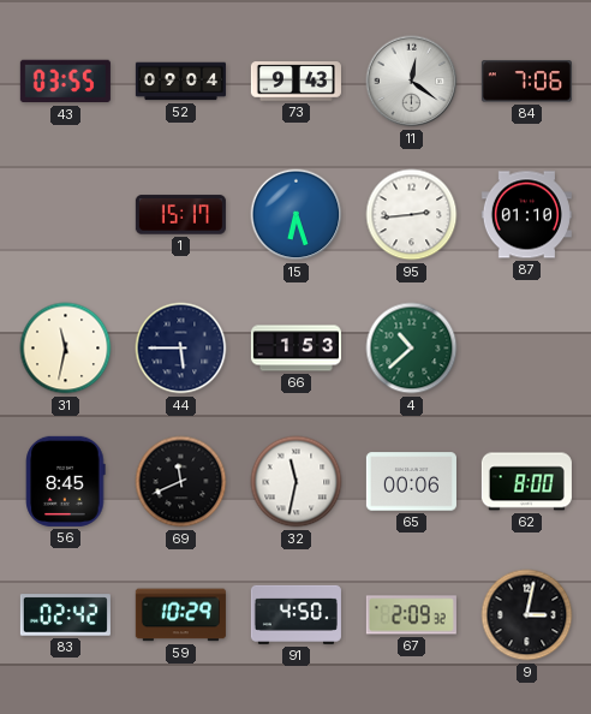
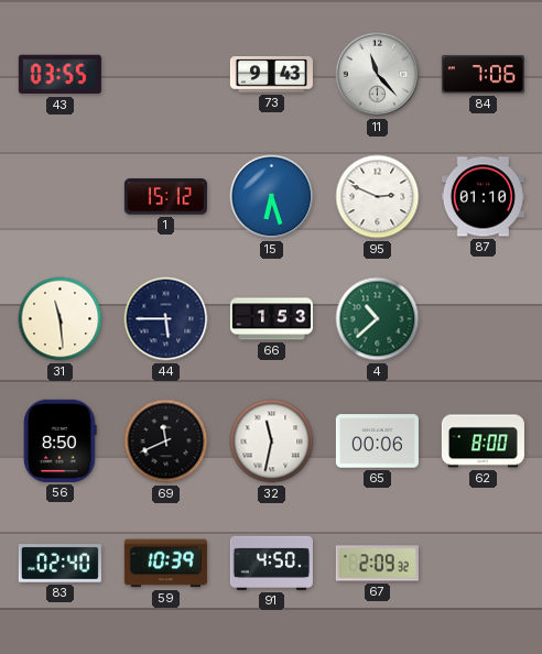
52: 09:04 -> none
11: 12:21 -> 11:23
1: 15:17 -> 15:12
95: 2:44 -> 2:49
31: 11:32 -> 11:29
56: 8:45 -> 8:50
83: 02:42 -> 02:40
59: 10:29 -> 10:39
9: 3:02 -> none
